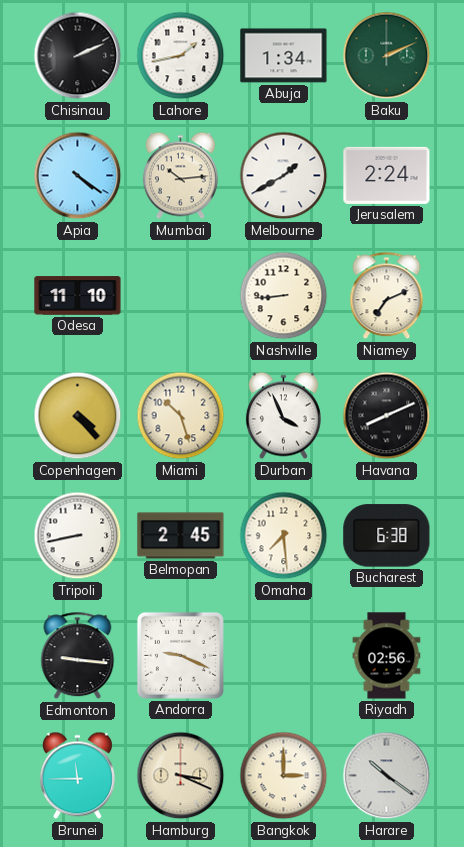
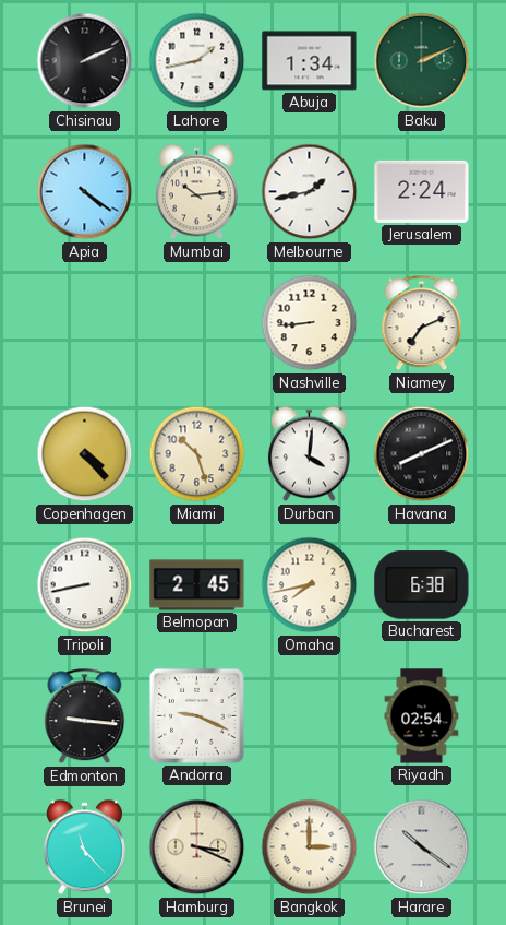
Melbourne: 1:40 -> 1:43
Odesa: 11:10 -> none
Durban: 3:56 -> 4:01
Omaha: 7:29 -> 7:43
Riyadh: 02:56 -> 02:54
Brunei: 11:45 -> 11:23
